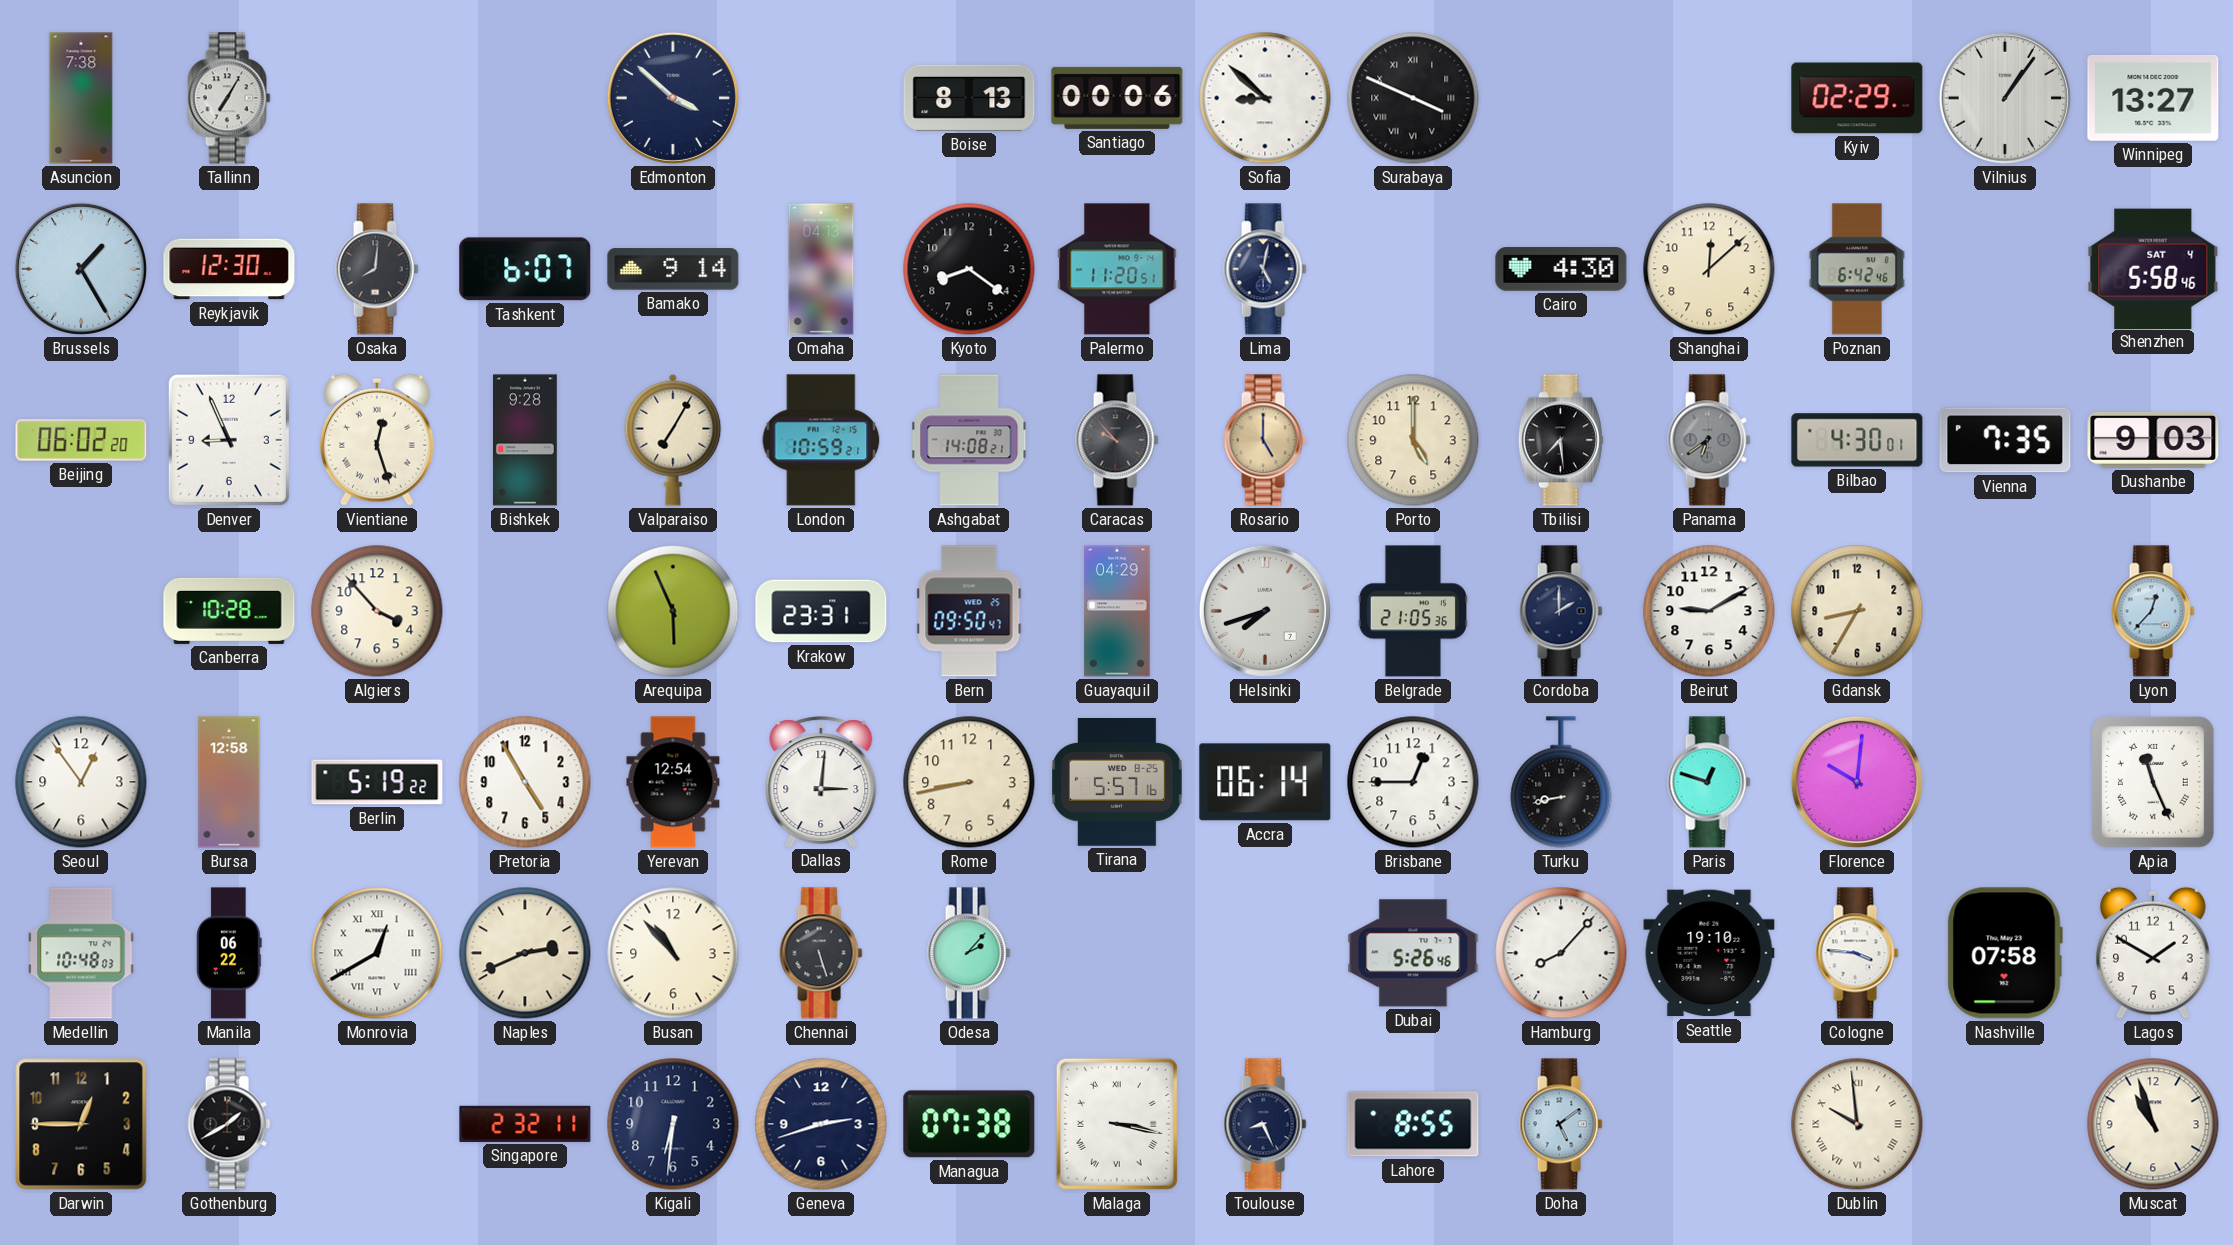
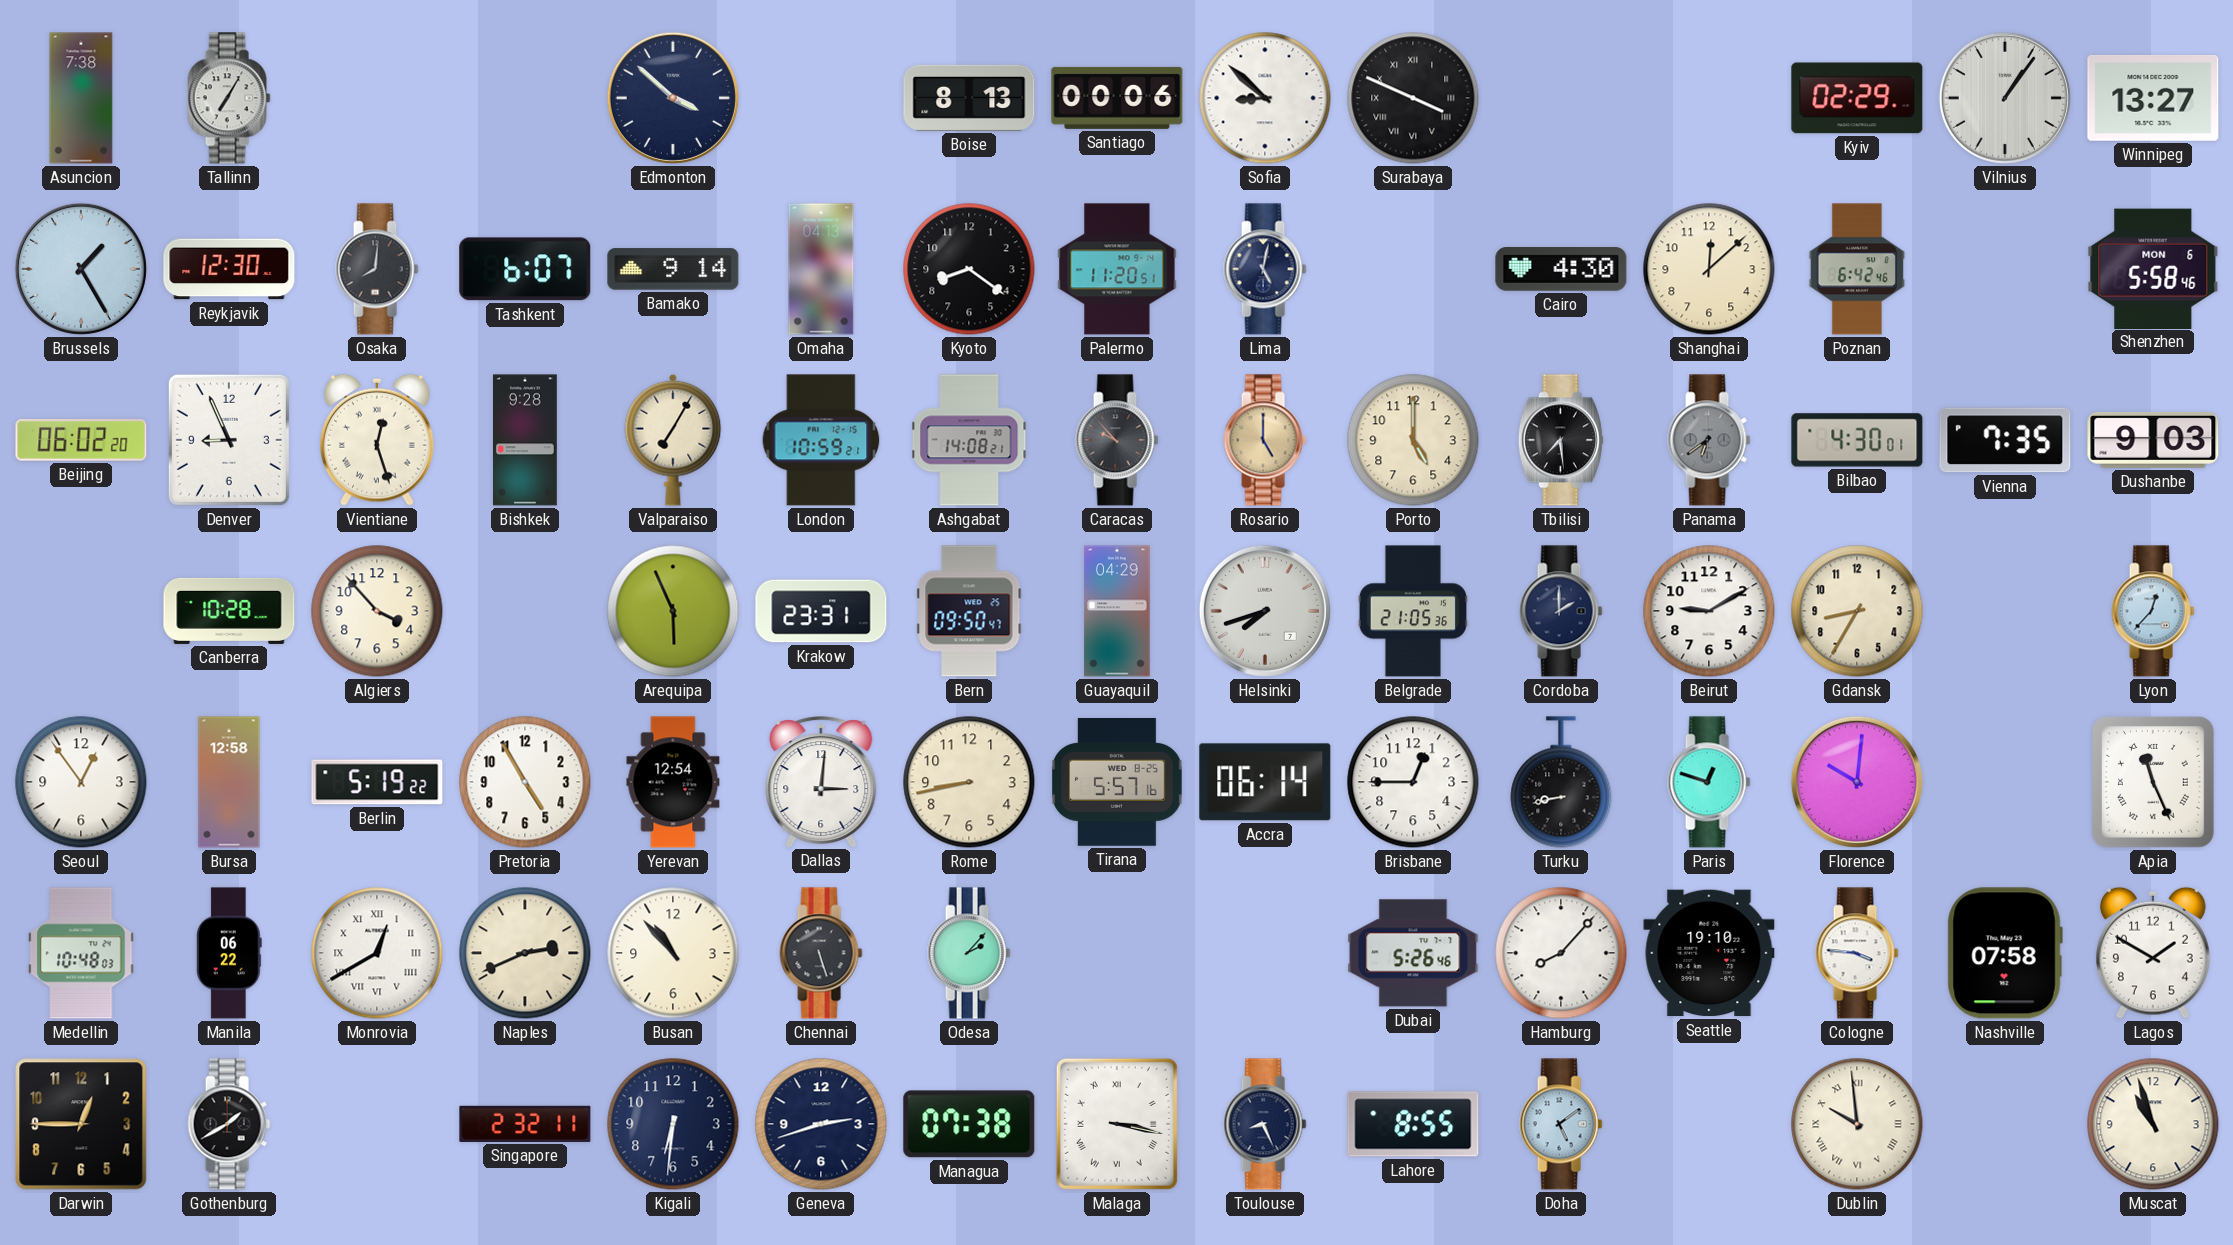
Shenzhen date: SAT 4 -> MON 6
